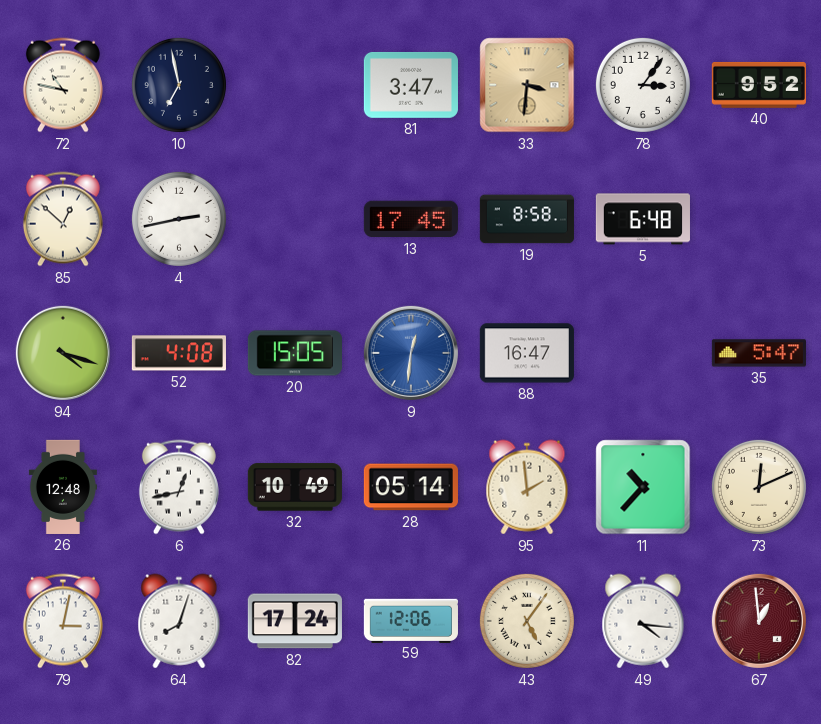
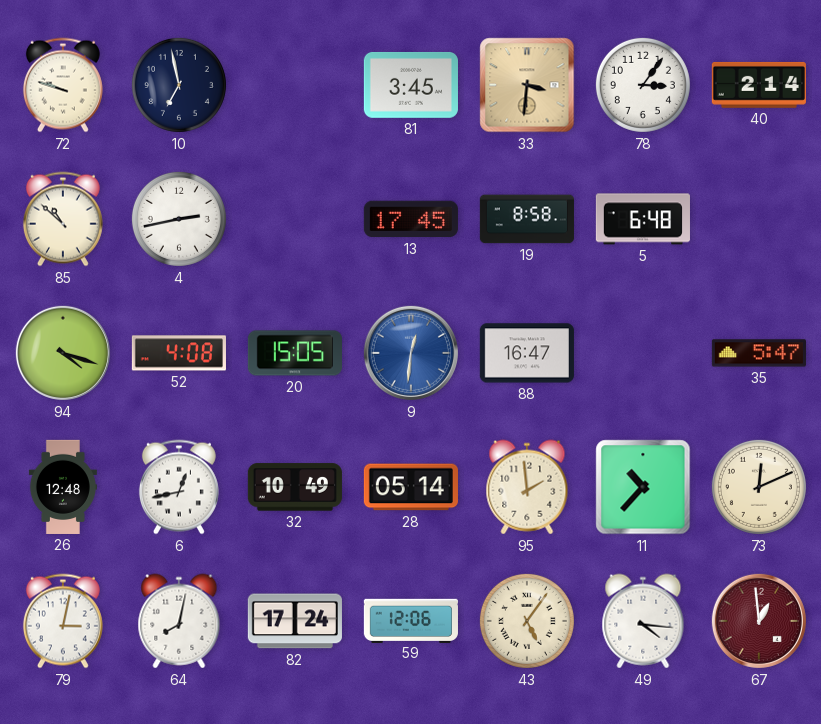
72: 10:47 -> 9:48
81: 3:47 -> 3:45
40: 9:52 -> 2:14
85: 12:52 -> 10:52
64: 8:03 -> 8:02
